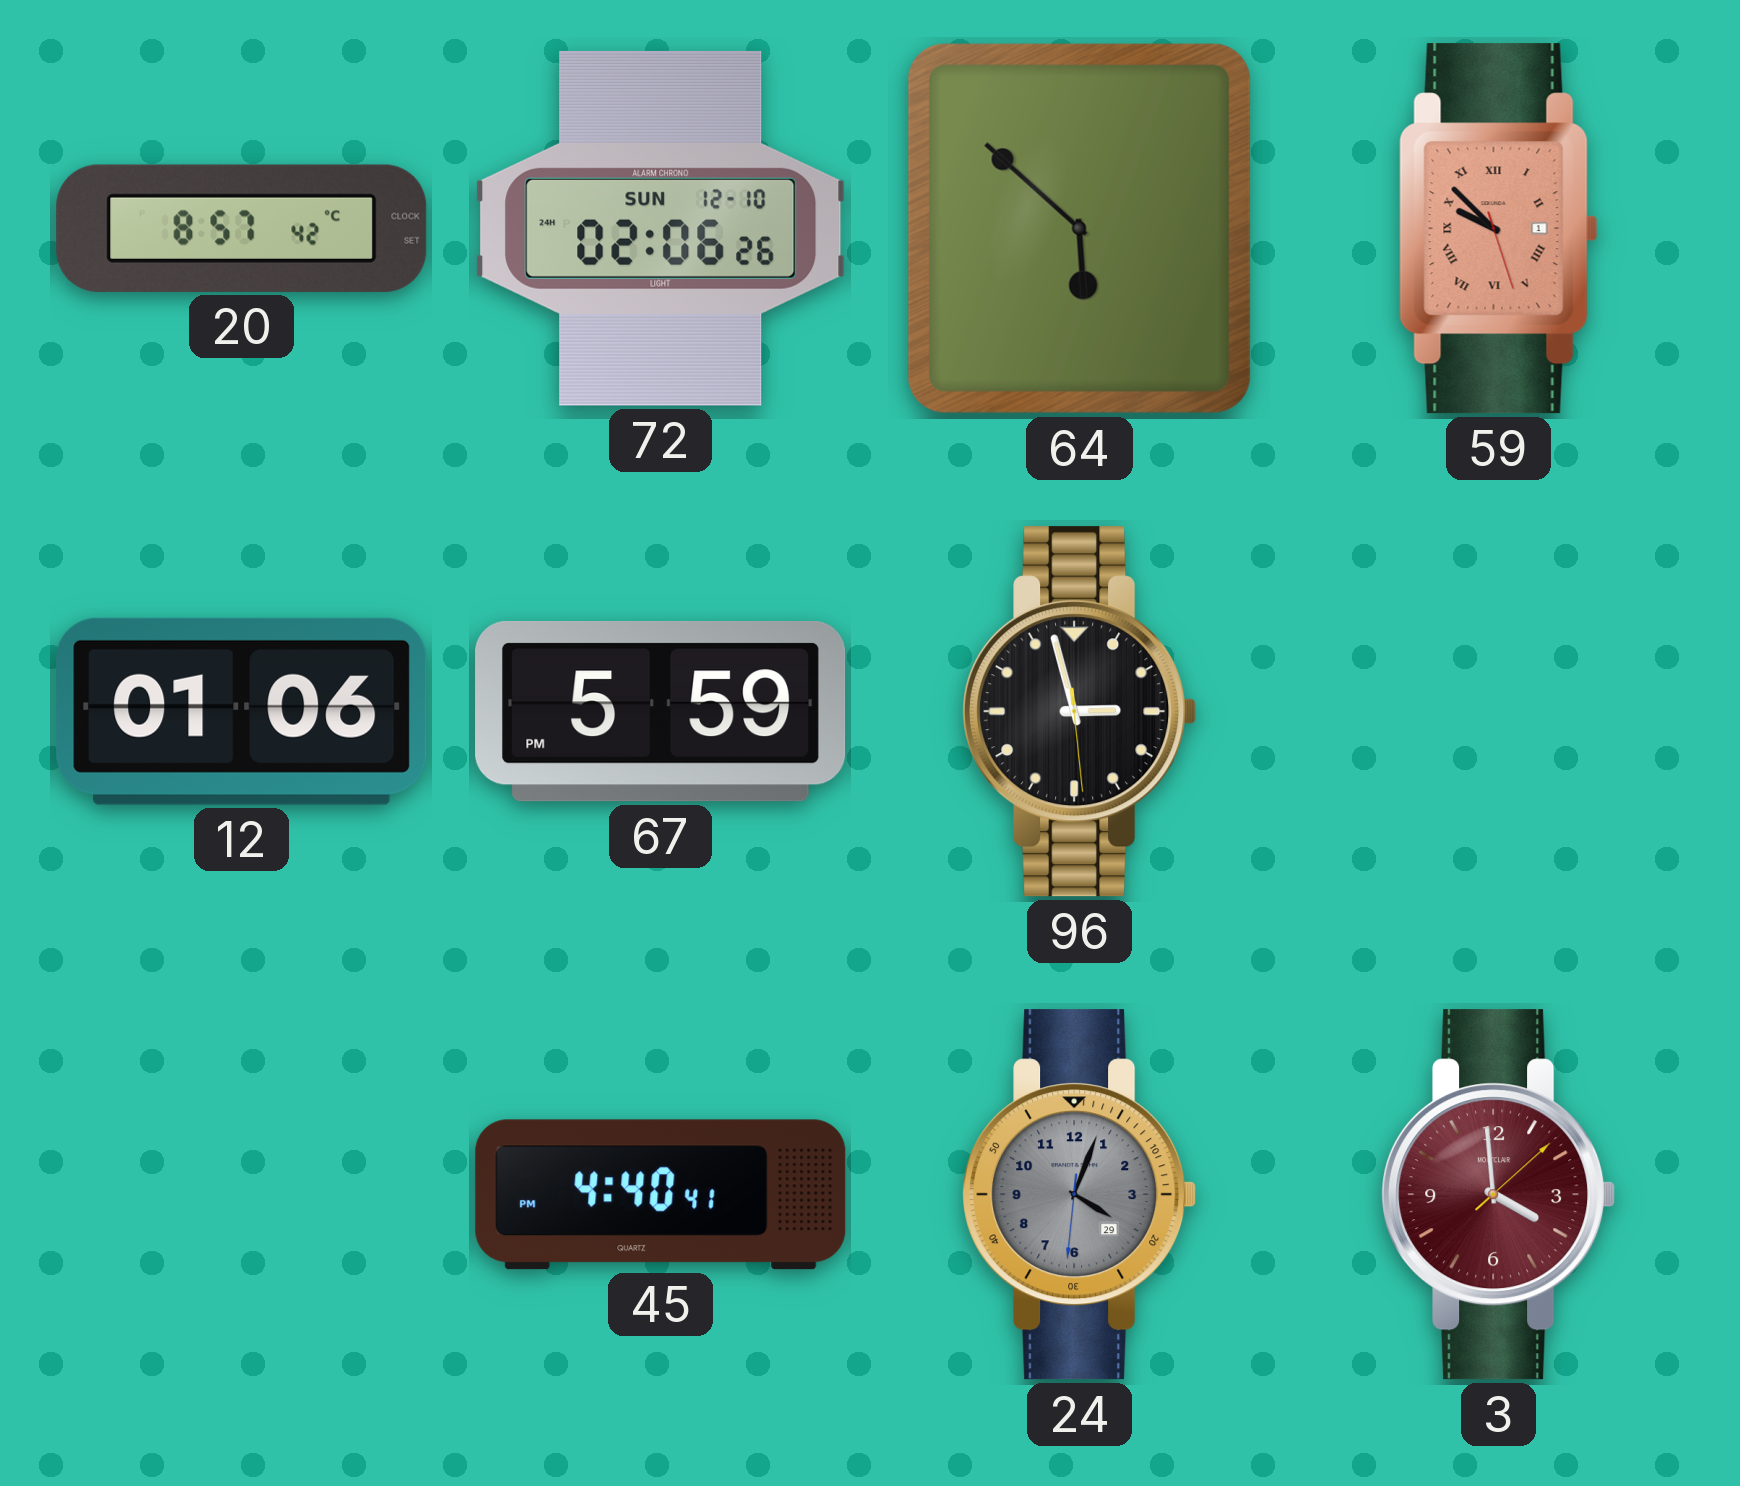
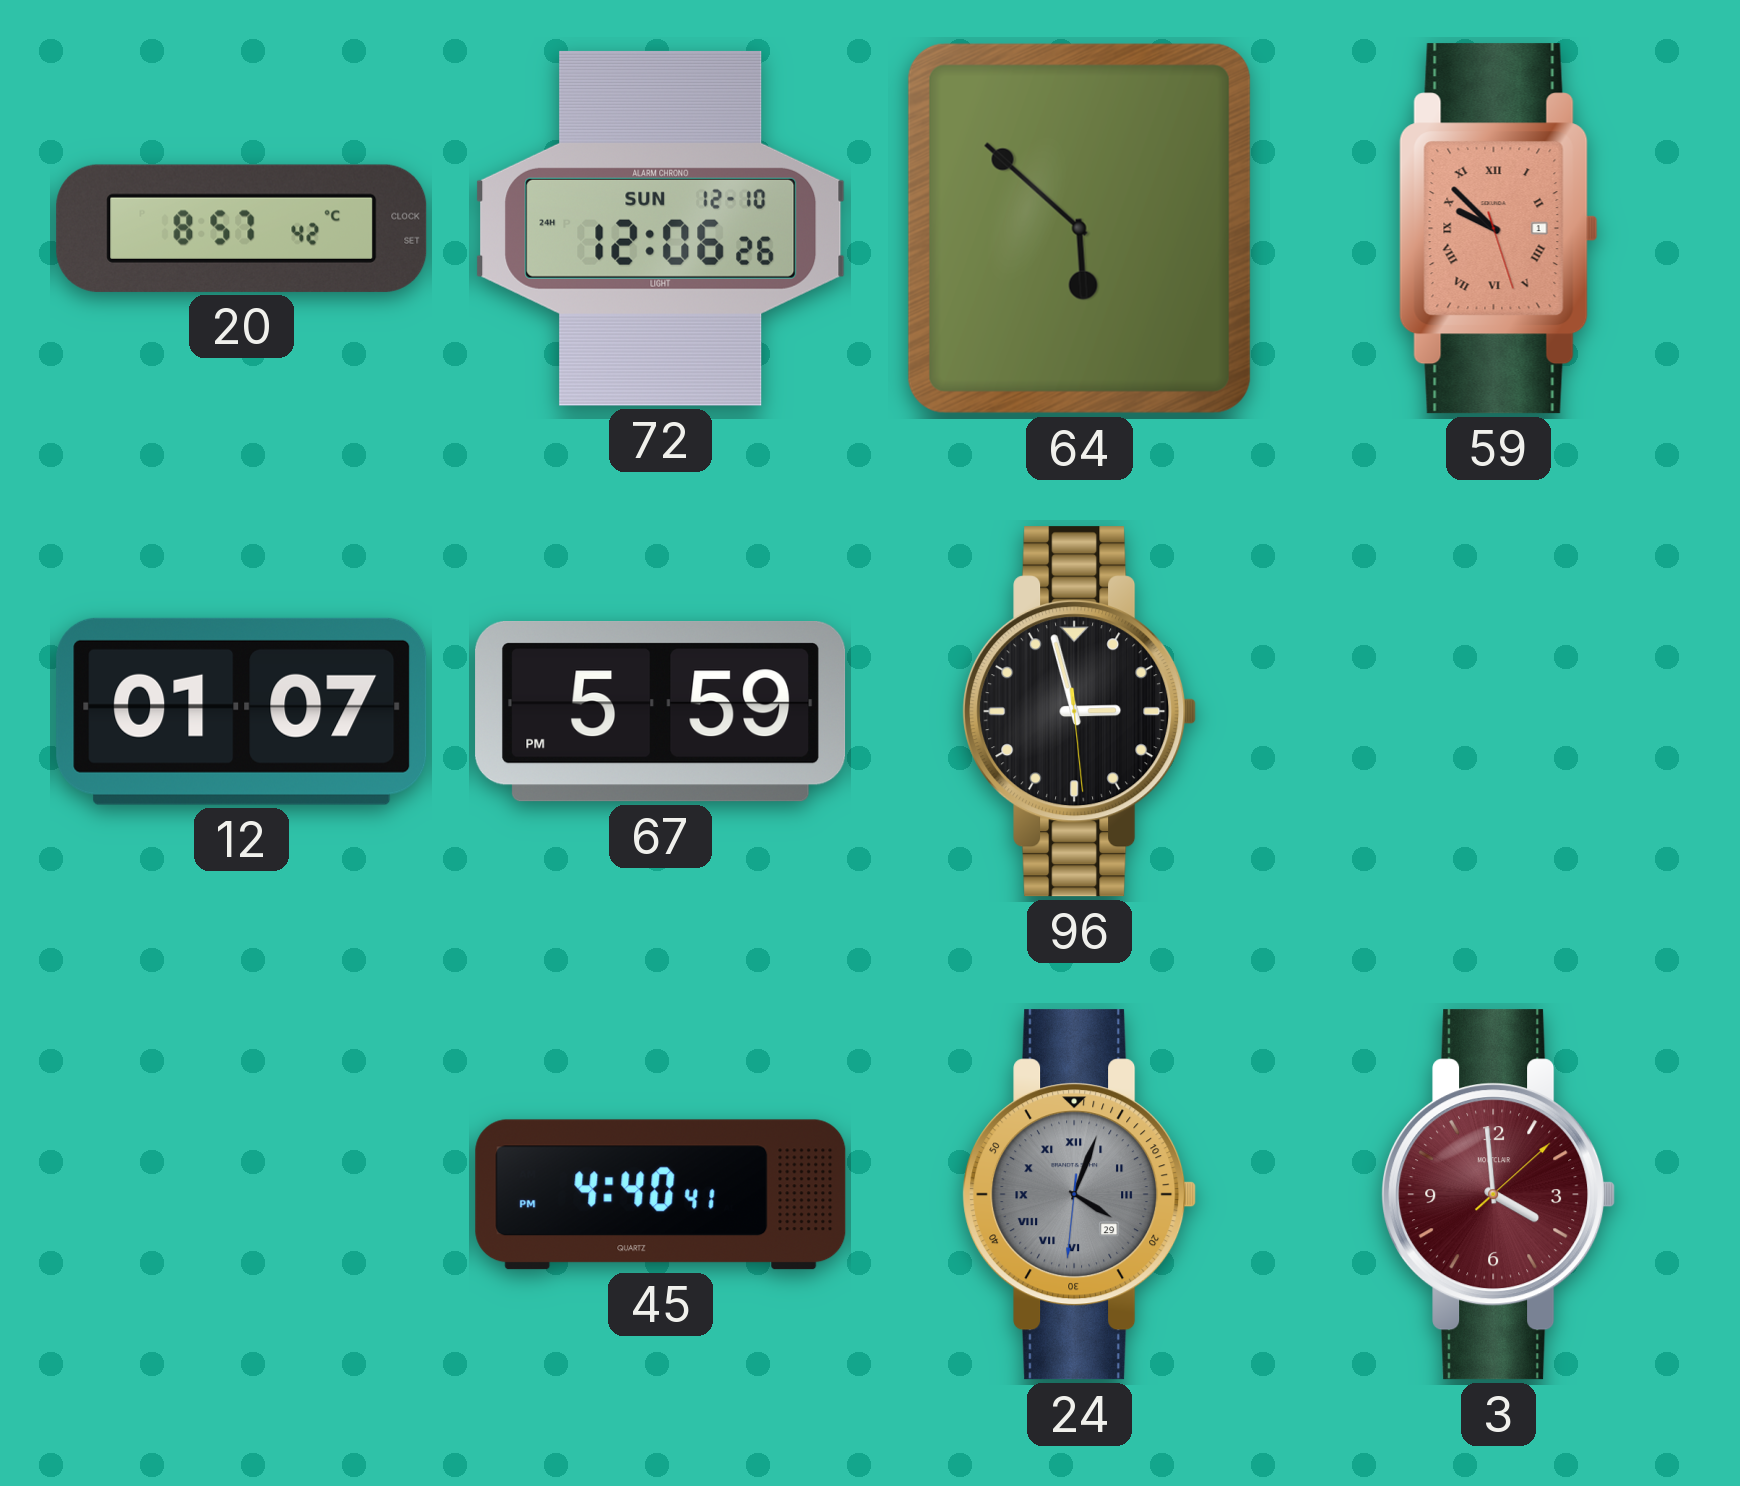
72: 02:06 -> 12:06
12: 01:06 -> 01:07
24 numerals: Arabic -> Roman
